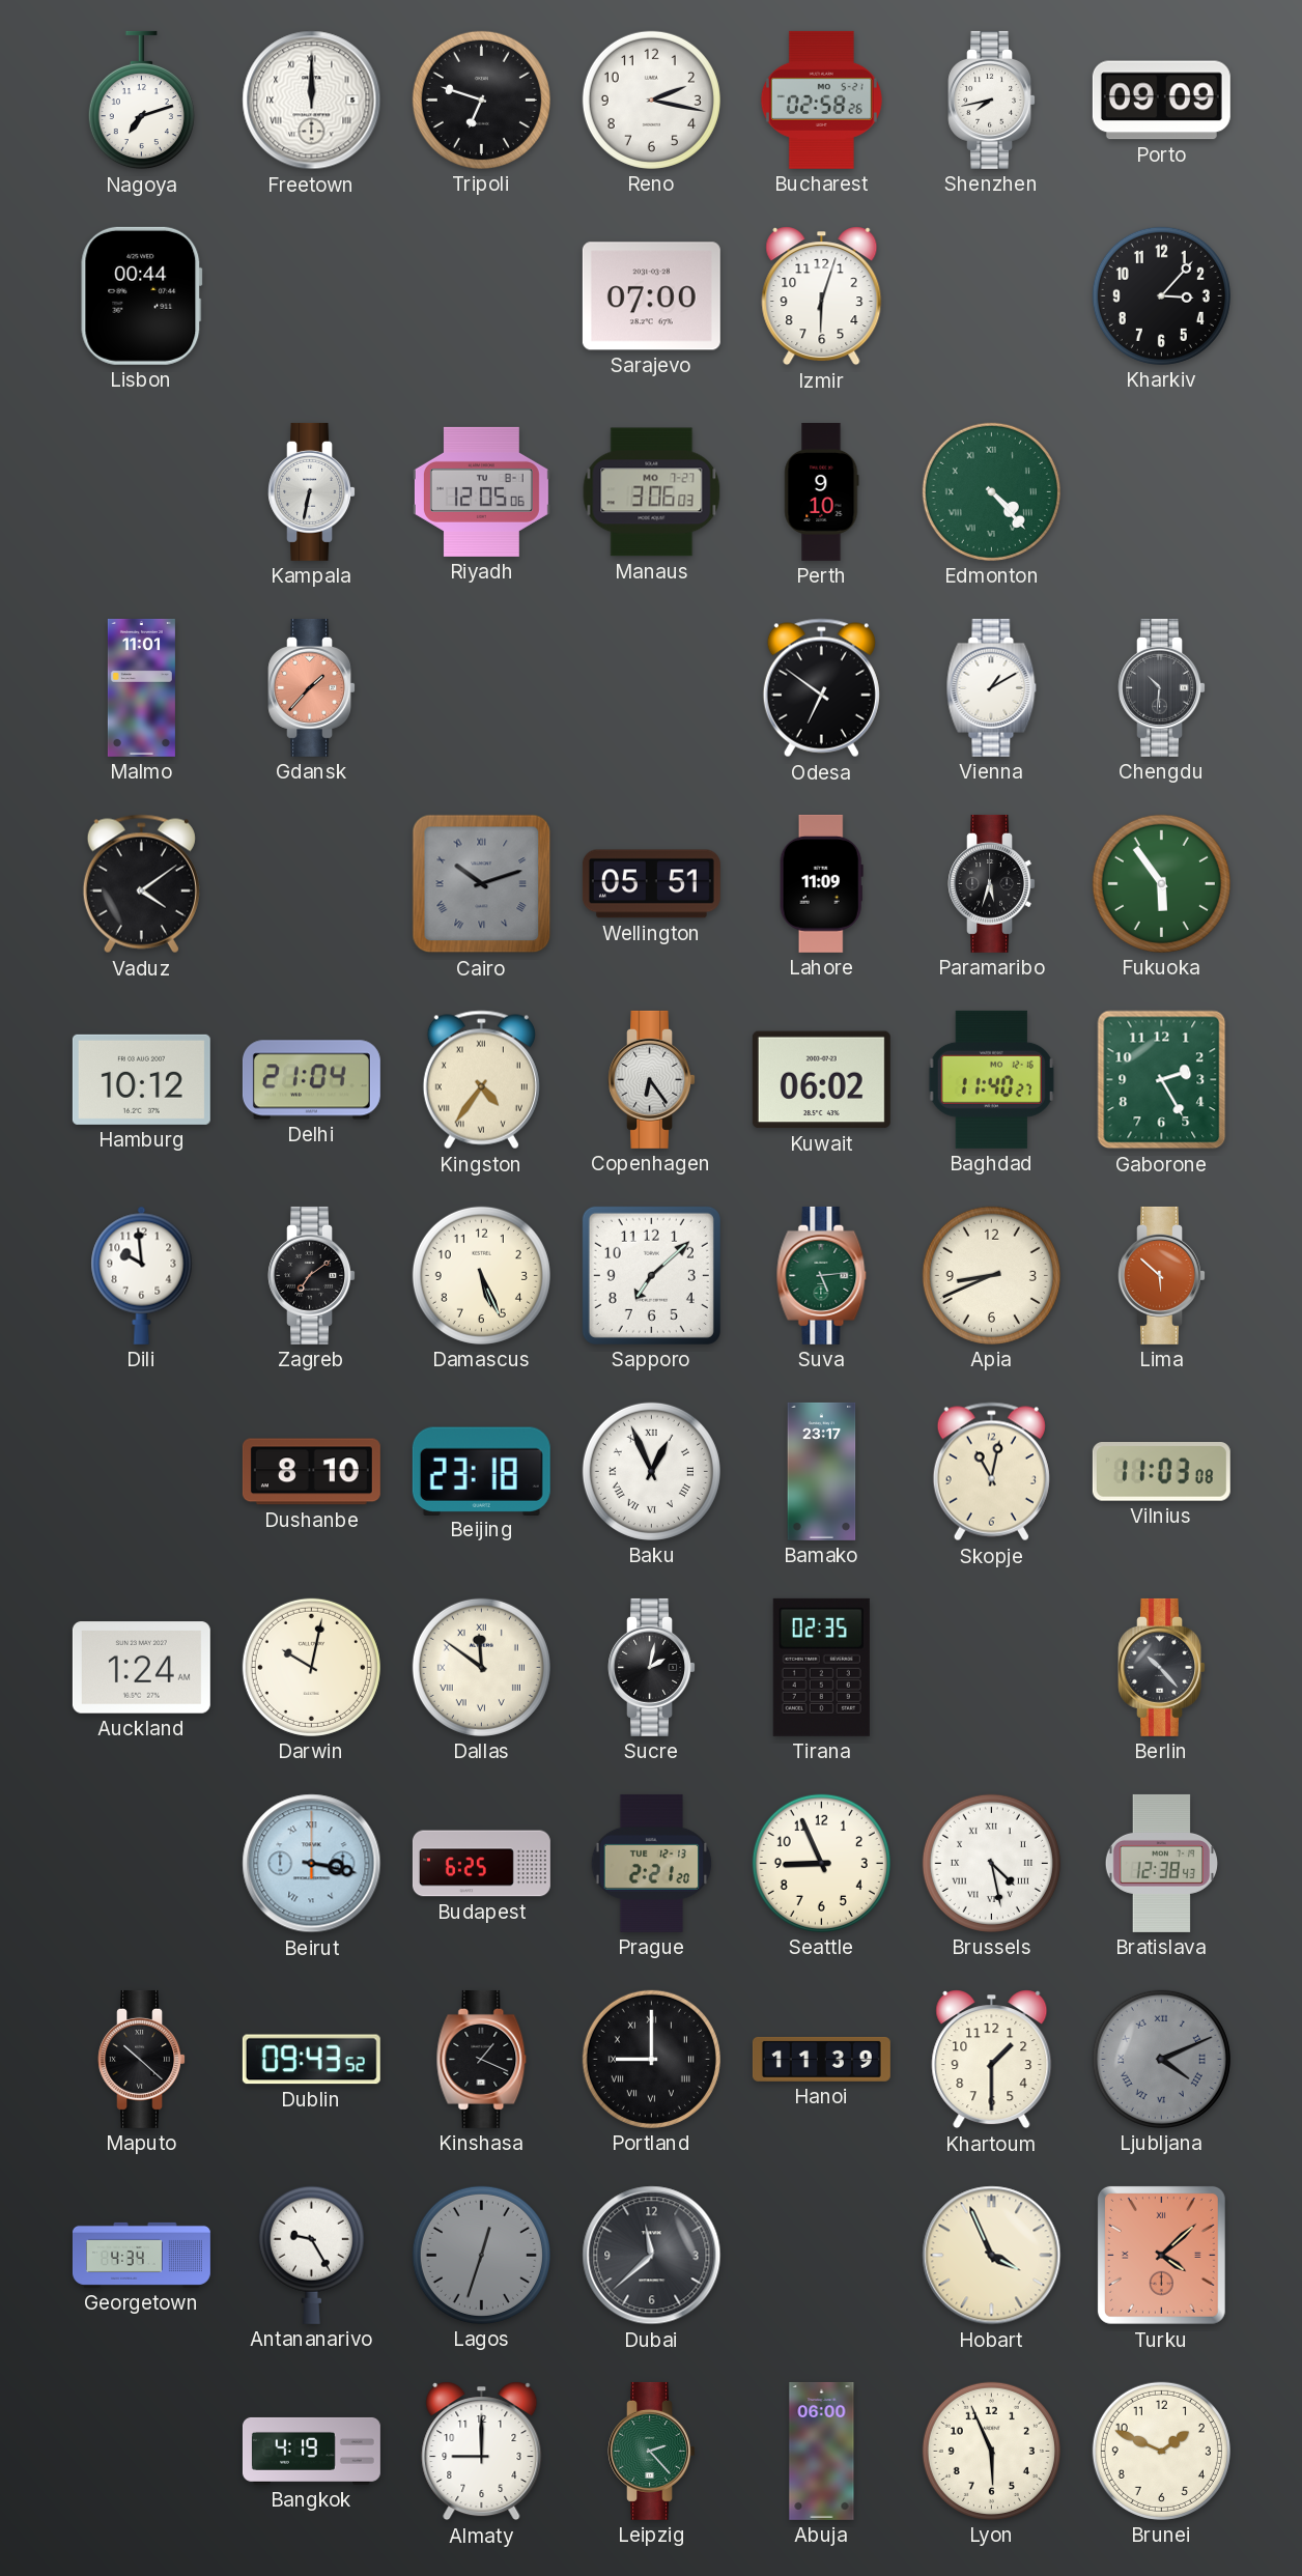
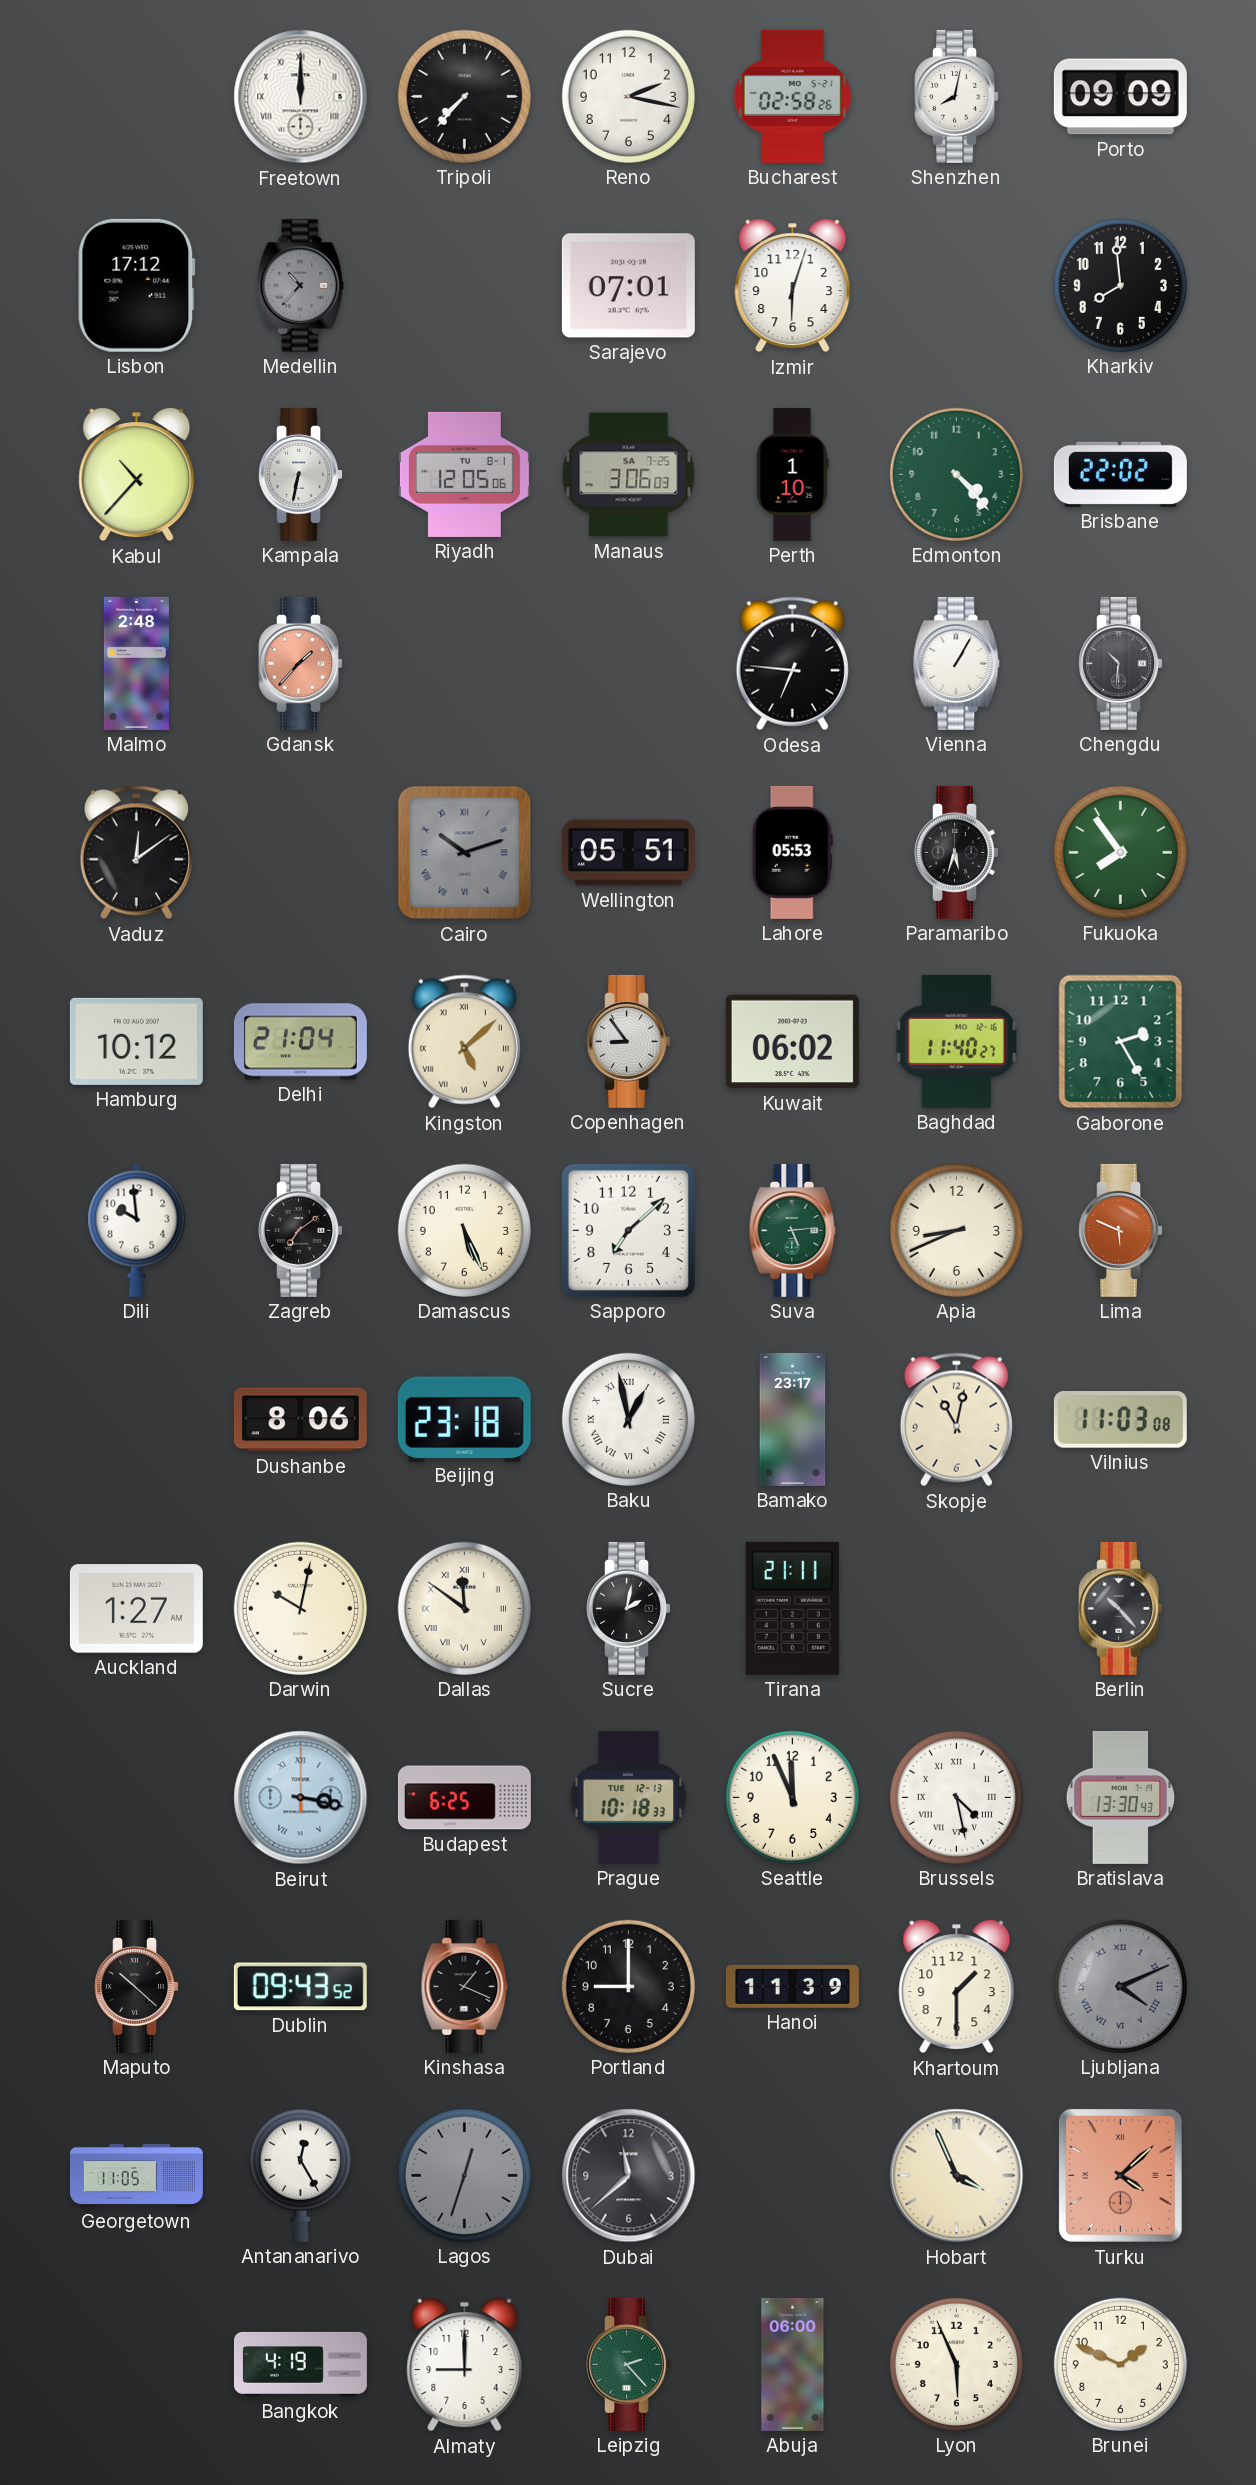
Nagoya: 7:12 -> none
Tripoli: 6:48 -> 7:37
Shenzhen: 7:43 -> 8:02
Lisbon: 00:44 -> 17:12
Medellin: none -> 10:37
Sarajevo: 07:00 -> 07:01
Kharkiv: 3:07 -> 7:59
Kabul: none -> 10:37
Manaus date: MO 7-27 -> SA 7-25
Perth: 9:10 -> 1:10
Edmonton numerals: Roman -> Arabic
Brisbane: none -> 22:02
Malmo: 11:01 -> 2:48
Odesa: 6:51 -> 6:46
Vienna: 1:10 -> 1:05
Vaduz: 4:09 -> 12:09
Lahore: 11:09 -> 05:53
Fukuoka: 5:54 -> 7:54
Kingston: 4:36 -> 5:08
Copenhagen: 6:24 -> 8:54
Lima: 5:52 -> 5:49
Dushanbe: 8:10 -> 8:06
Baku: 12:56 -> 12:58
Auckland: 1:24 -> 1:27
Tirana: 02:35 -> 21:11
Prague: 2:21 -> 10:18
Seattle: 8:56 -> 11:56
Bratislava: 12:38 -> 13:30
Portland numerals: Roman -> Arabic
Georgetown: 4:34 -> 11:05
Antananarivo: 9:25 -> 12:25
